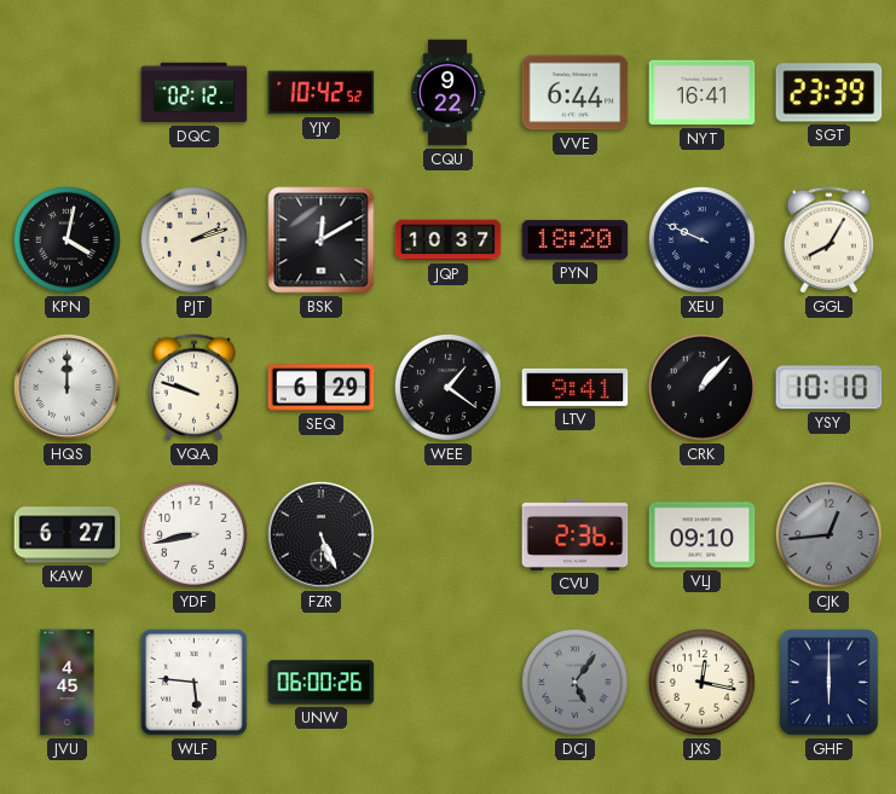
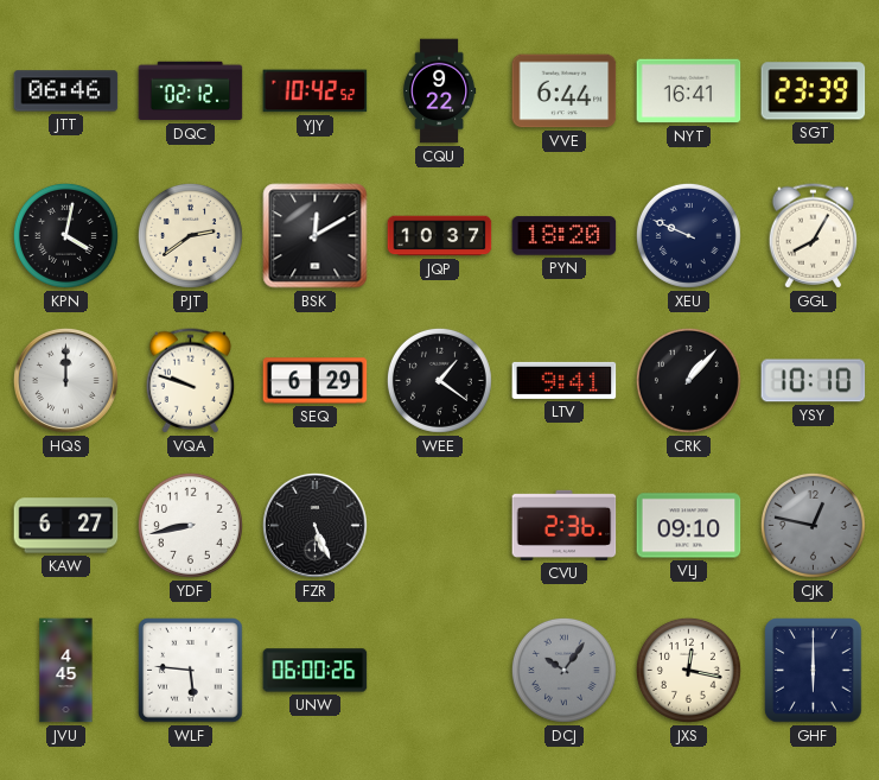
JTT: none -> 06:46
PJT: 2:12 -> 2:39
CJK: 12:44 -> 12:47
DCJ: 5:06 -> 10:06
